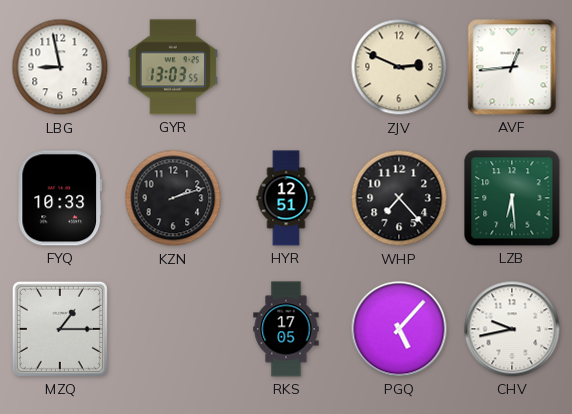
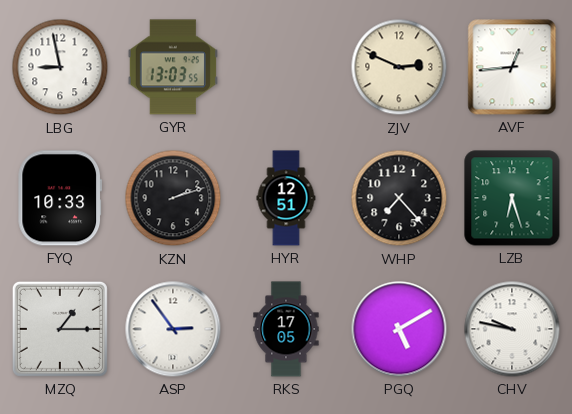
LZB: 6:29 -> 6:27
ASP: none -> 2:54
PGQ: 5:07 -> 5:10
CHV: 9:43 -> 9:47
